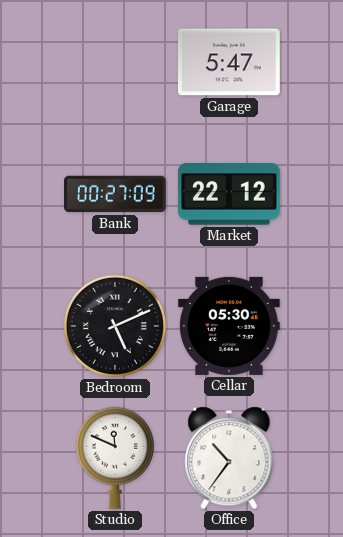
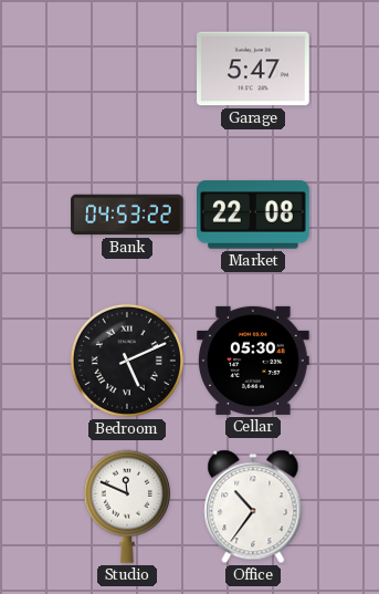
Bank: 00:27 -> 04:53
Market: 22:12 -> 22:08
